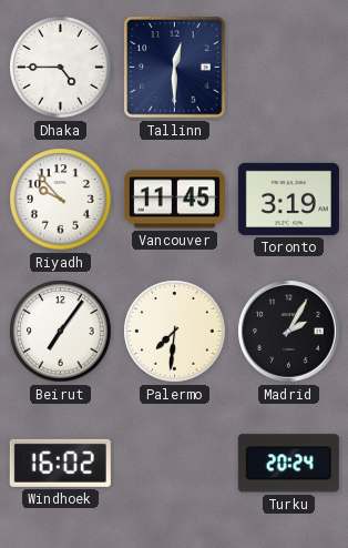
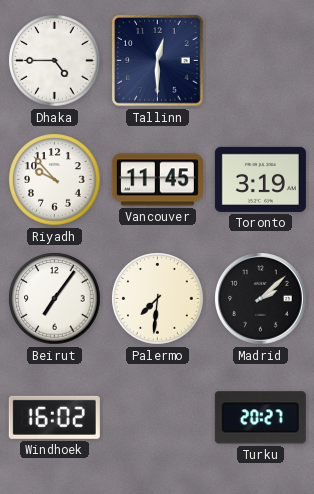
Madrid: 2:05 -> 2:08
Turku: 20:24 -> 20:27
